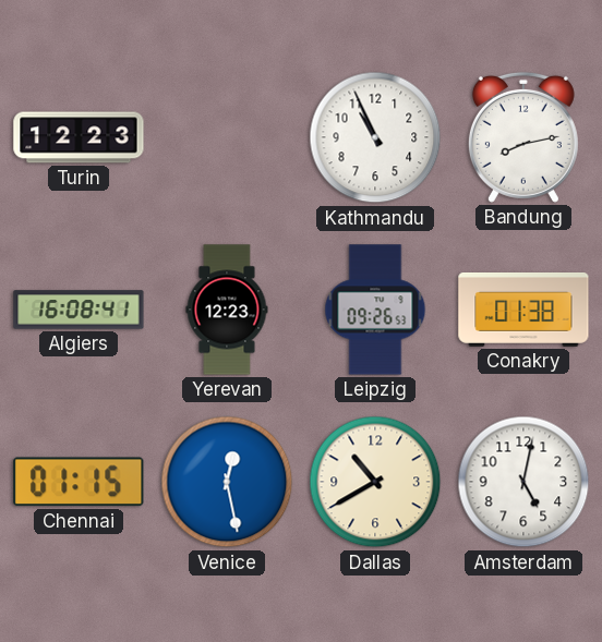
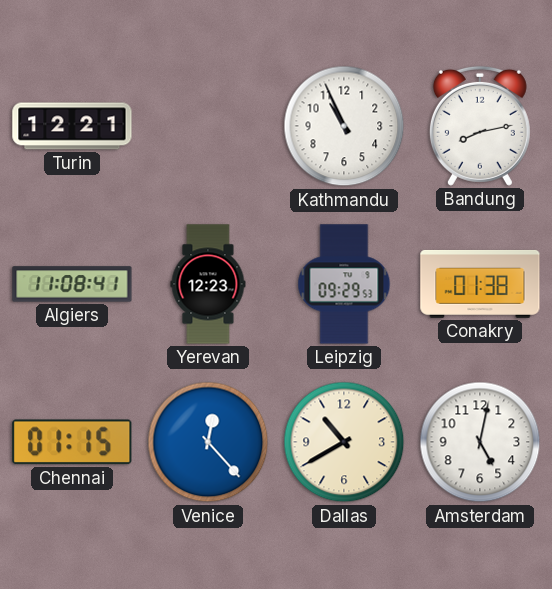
Turin: 12:23 -> 12:21
Algiers: 16:08 -> 11:08
Leipzig: 09:26 -> 09:29
Venice: 12:28 -> 12:23
